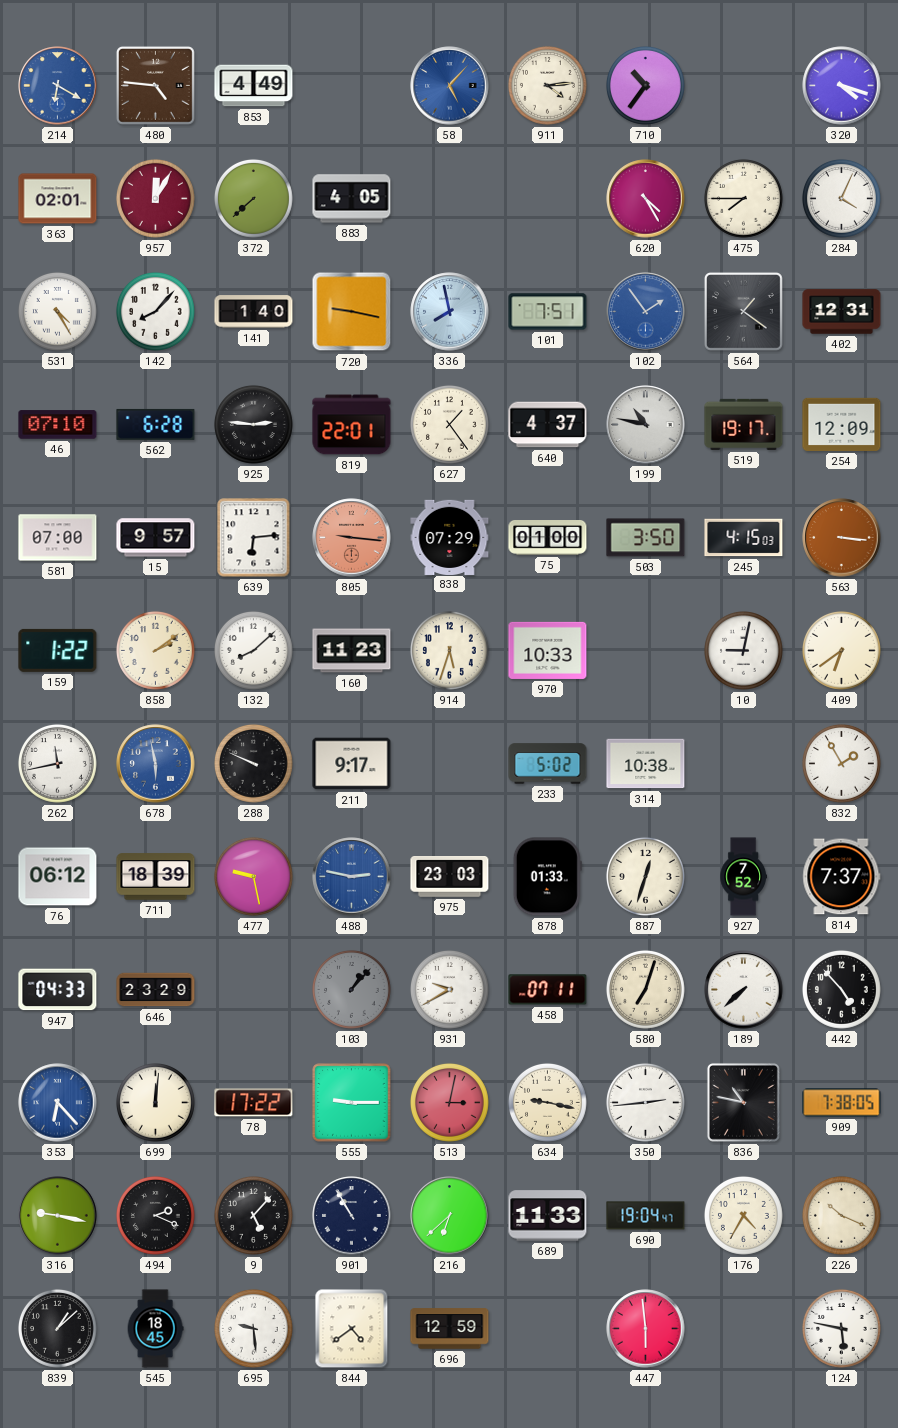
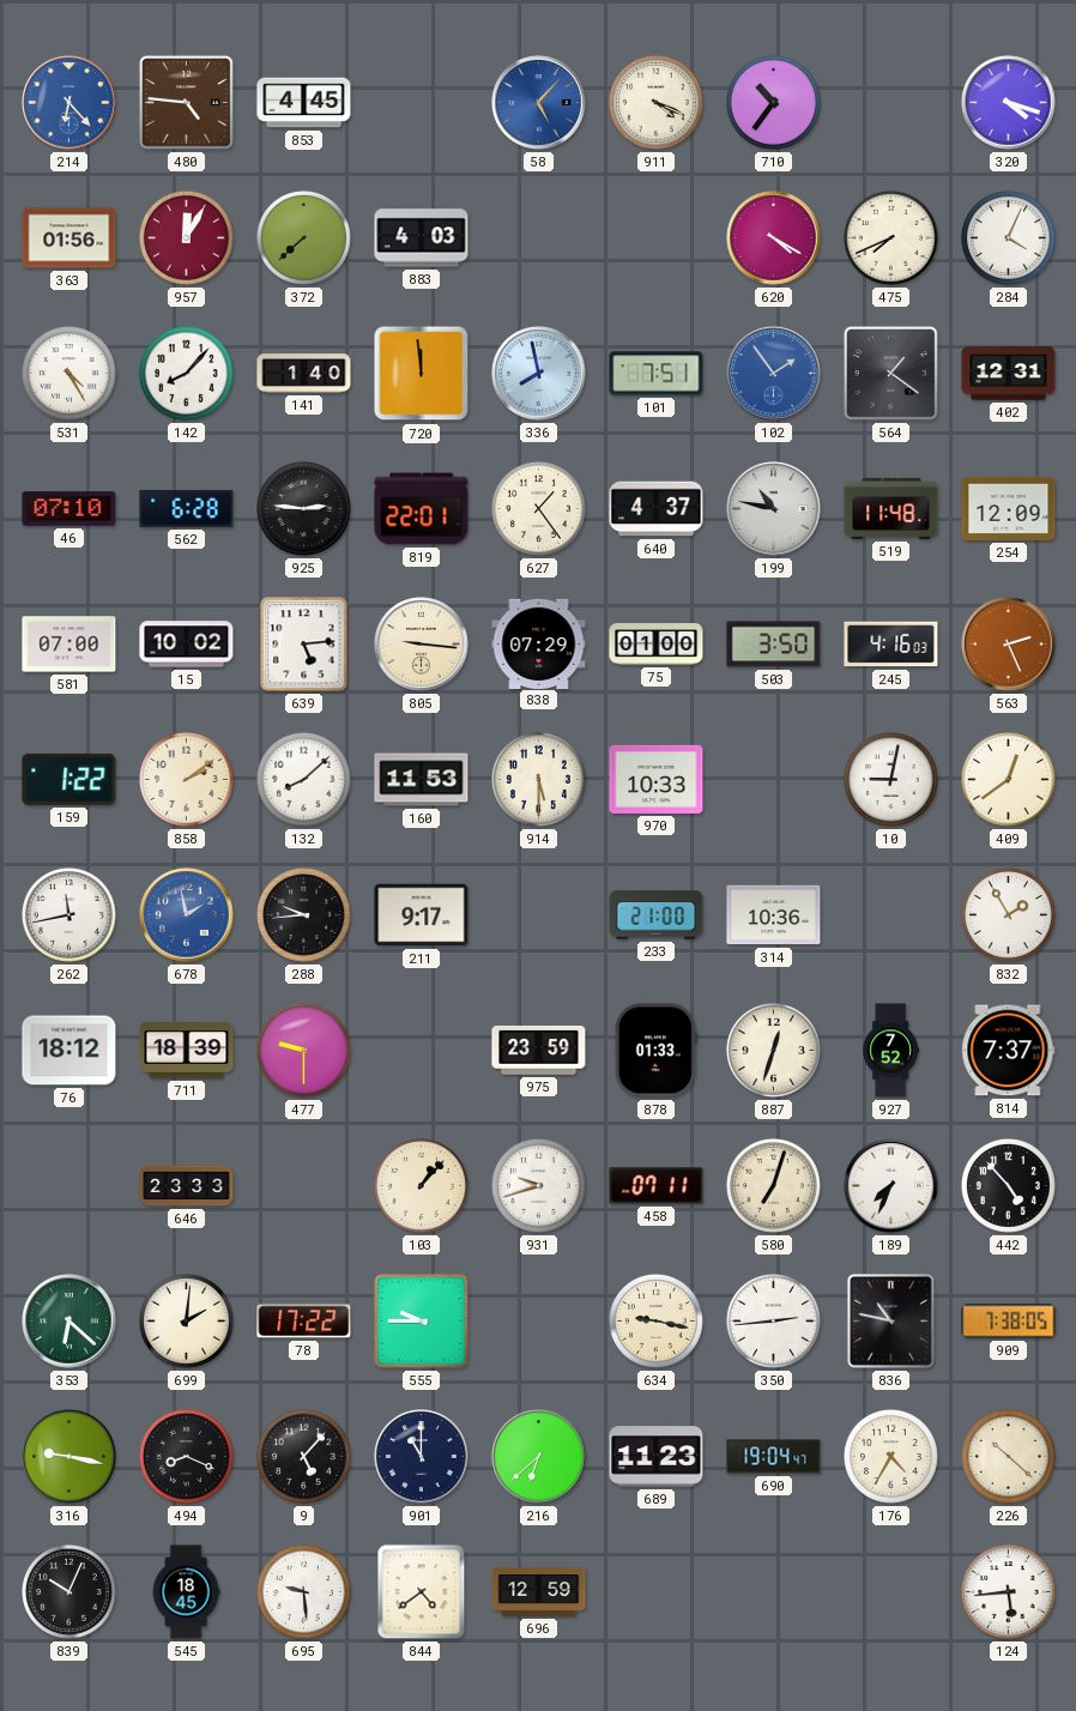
214: 6:20 -> 6:23
853: 4:49 -> 4:45
911: 4:14 -> 4:19
363: 02:01 -> 01:56
883: 4:05 -> 4:03
620: 4:25 -> 4:20
475: 7:45 -> 7:41
720: 9:17 -> 11:59
519: 19:17 -> 11:48
15: 9:57 -> 10:02
639: 6:14 -> 5:14
805 dial: salmon -> cream
245: 4:15 -> 4:16
563: 3:16 -> 2:26
160: 11:23 -> 11:53
914: 5:33 -> 5:30
409: 6:39 -> 12:39
678: 5:58 -> 1:58
288: 9:49 -> 9:44
233: 5:02 -> 21:00
314: 10:38 -> 10:36
76: 06:12 -> 18:12
477: 9:28 -> 9:30
488: 2:47 -> none
975: 23:03 -> 23:59
947: 04:33 -> none
646: 23:29 -> 23:33
103 dial: grey -> cream
931: 9:40 -> 9:42
189: 7:38 -> 7:34
353: 6:23 -> 6:22
353 dial: blue -> green
699: 12:01 -> 2:01
555: 9:15 -> 9:45
513: 3:02 -> none
494: 2:19 -> 8:19
901: 10:55 -> 11:00
689: 11:33 -> 11:23
226: 10:19 -> 10:22
839: 1:08 -> 10:04
447: 5:59 -> none
124: 5:47 -> 5:44
